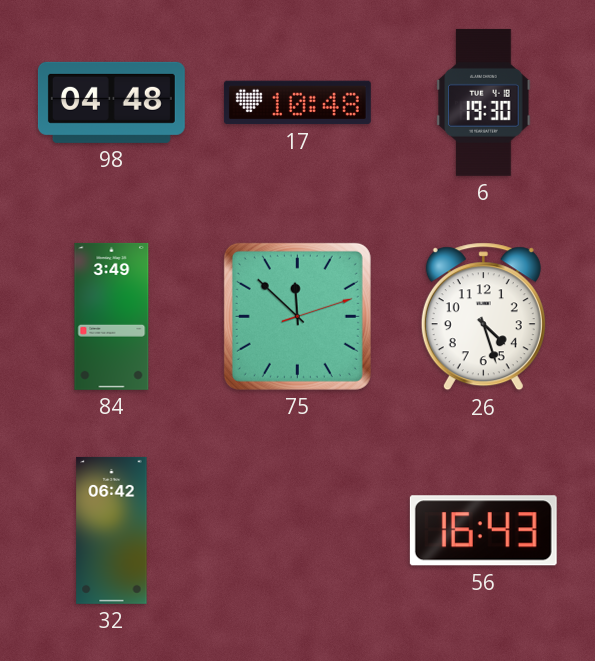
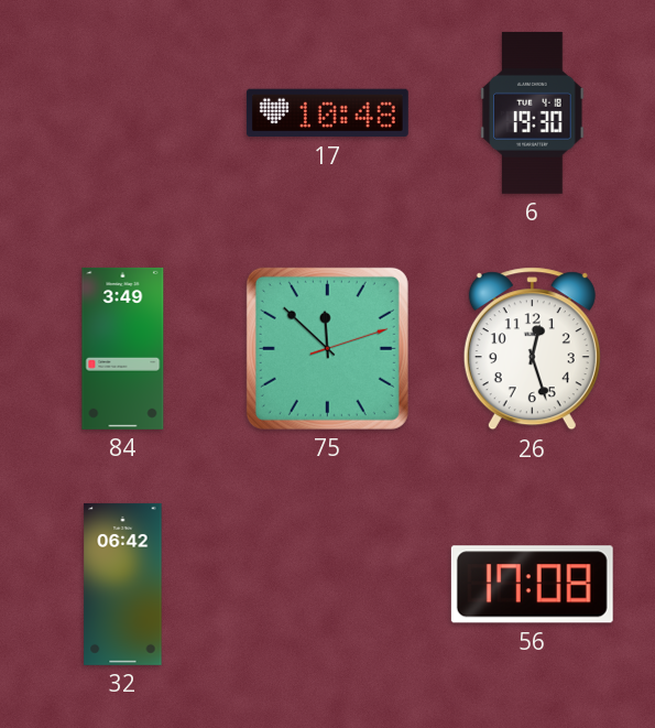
98: 04:48 -> none
26: 4:27 -> 12:27
56: 16:43 -> 17:08
